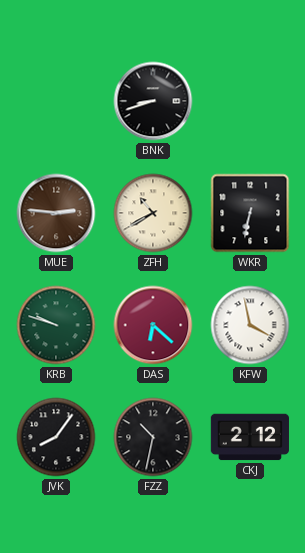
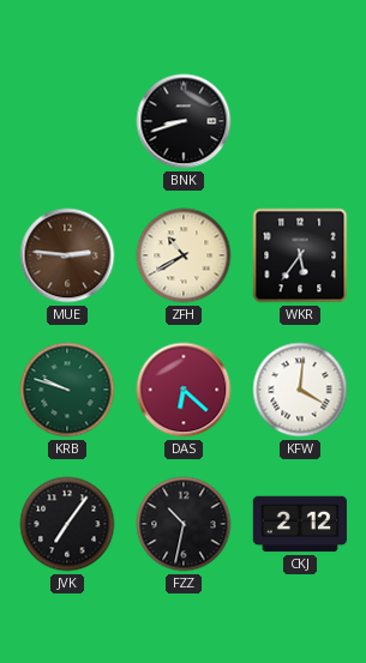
WKR: 6:32 -> 5:36
KFW: 3:58 -> 4:01
JVK: 8:06 -> 7:06
